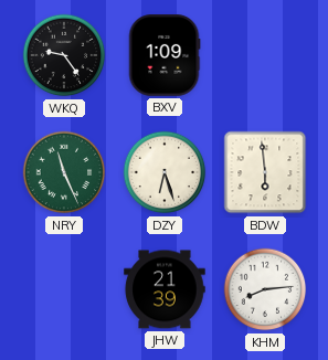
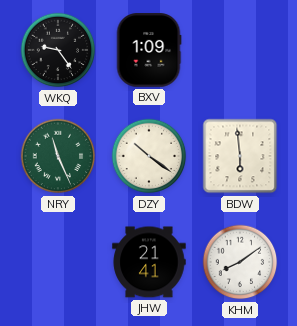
DZY: 6:27 -> 10:21
JHW: 21:39 -> 21:41
KHM: 8:14 -> 8:09
